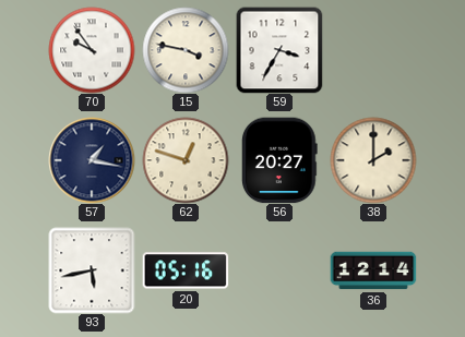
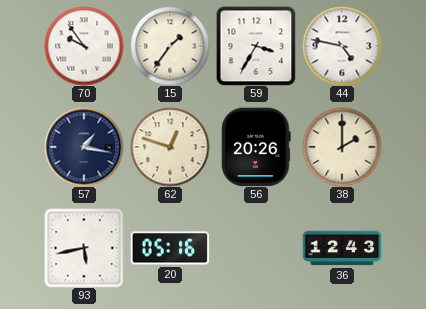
15: 3:47 -> 1:36
44: none -> 4:47
56: 20:27 -> 20:26
36: 12:14 -> 12:43
